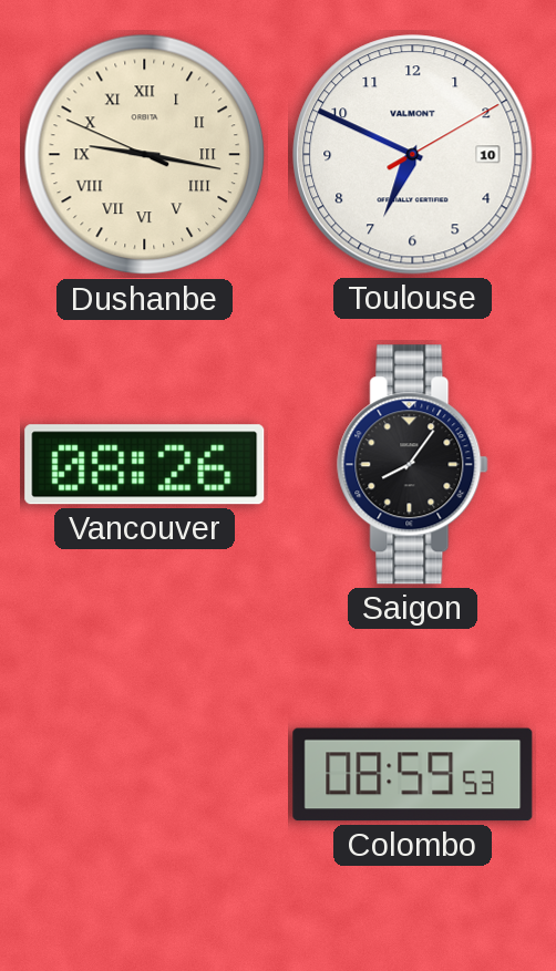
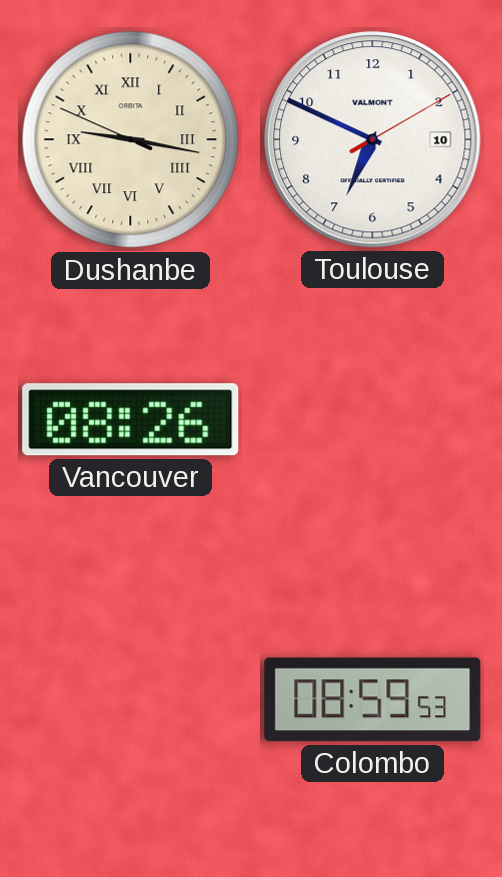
Saigon: 8:06 -> none
